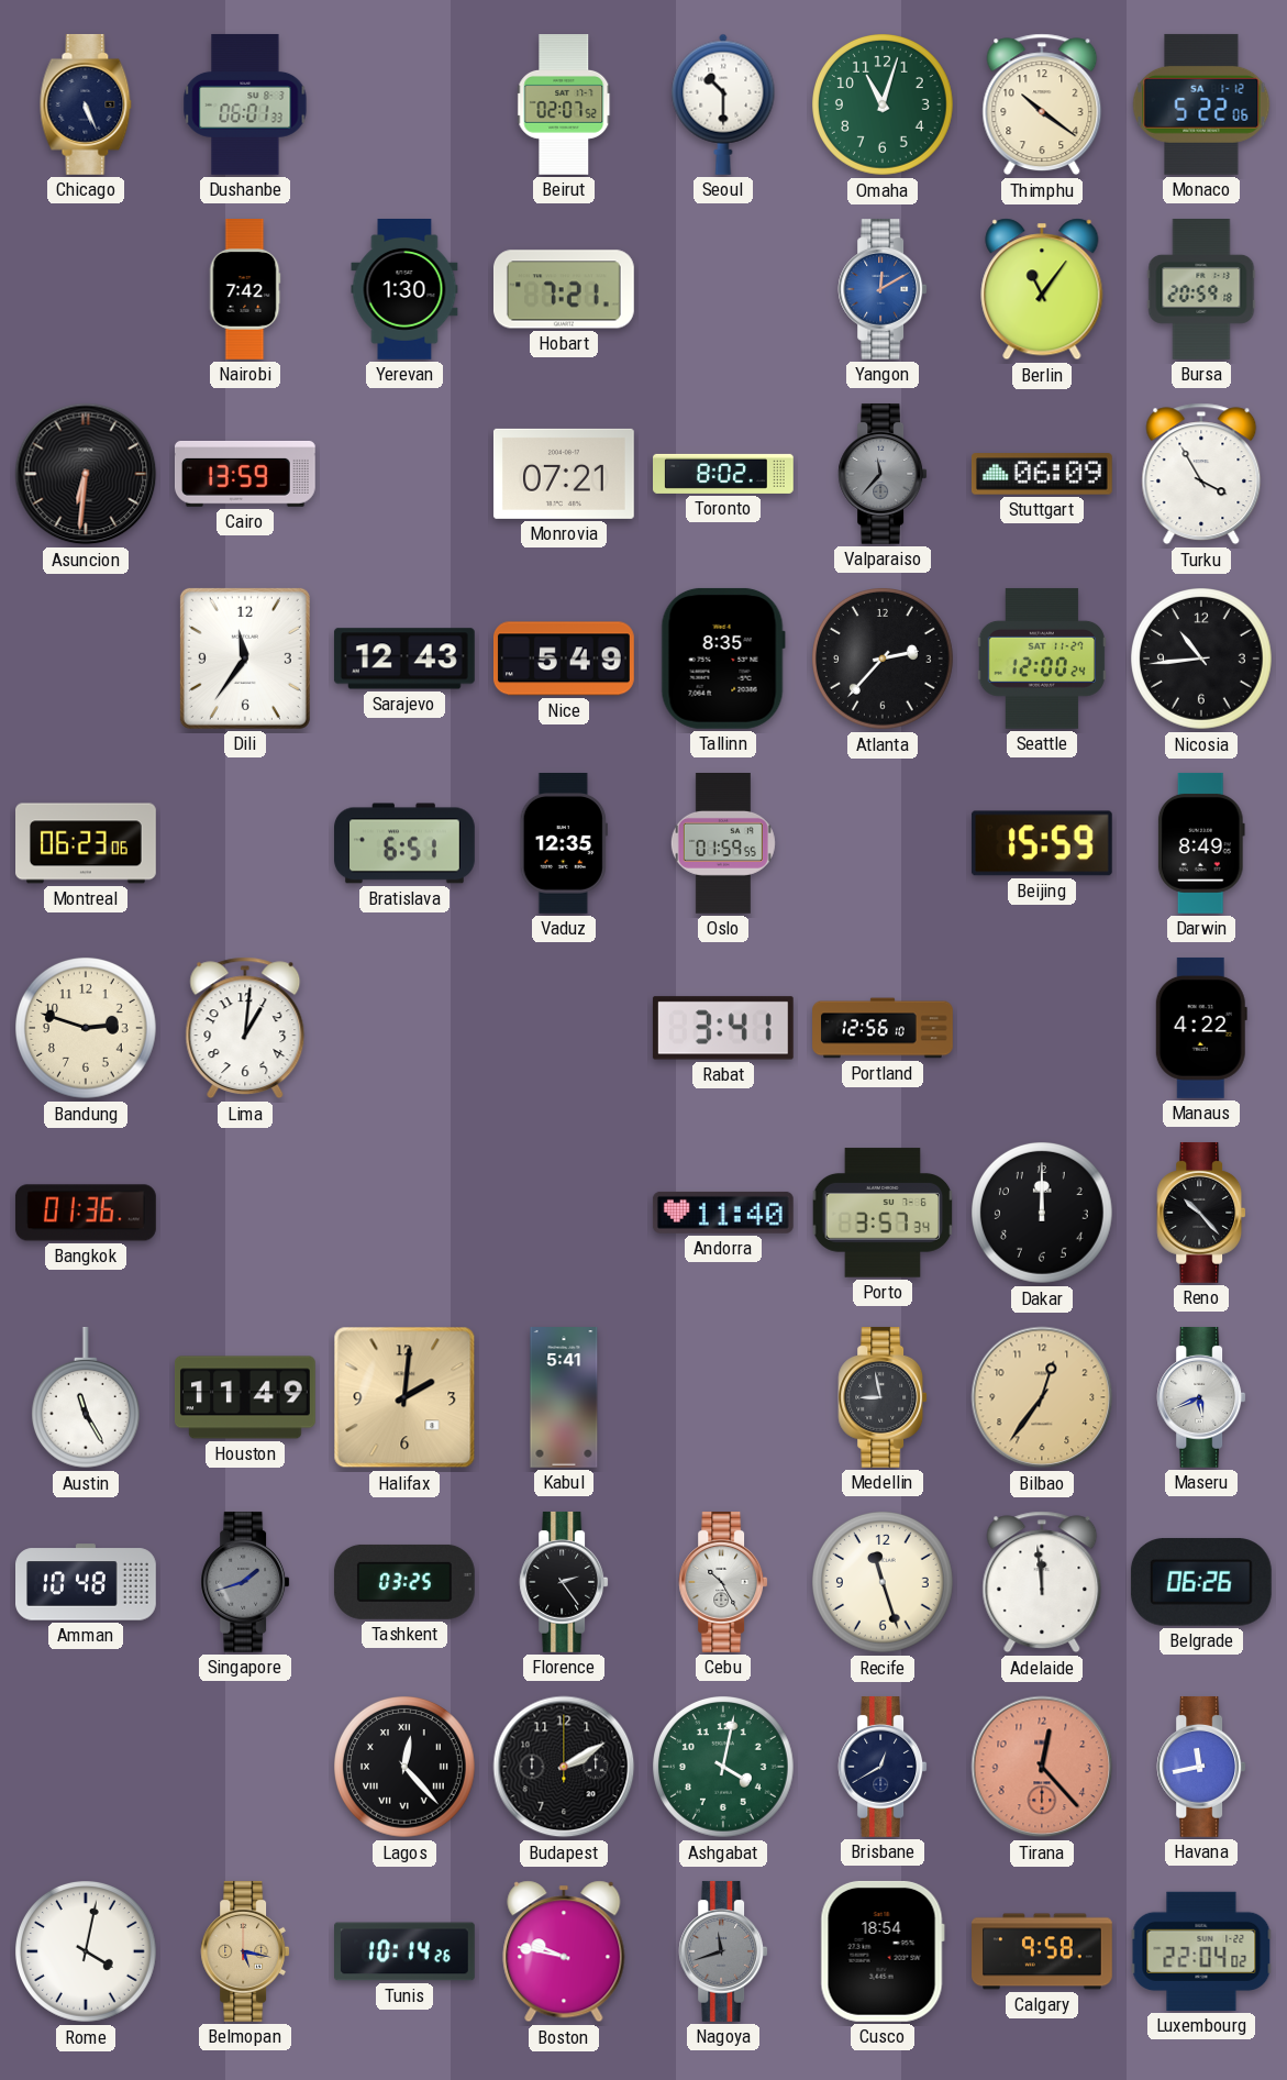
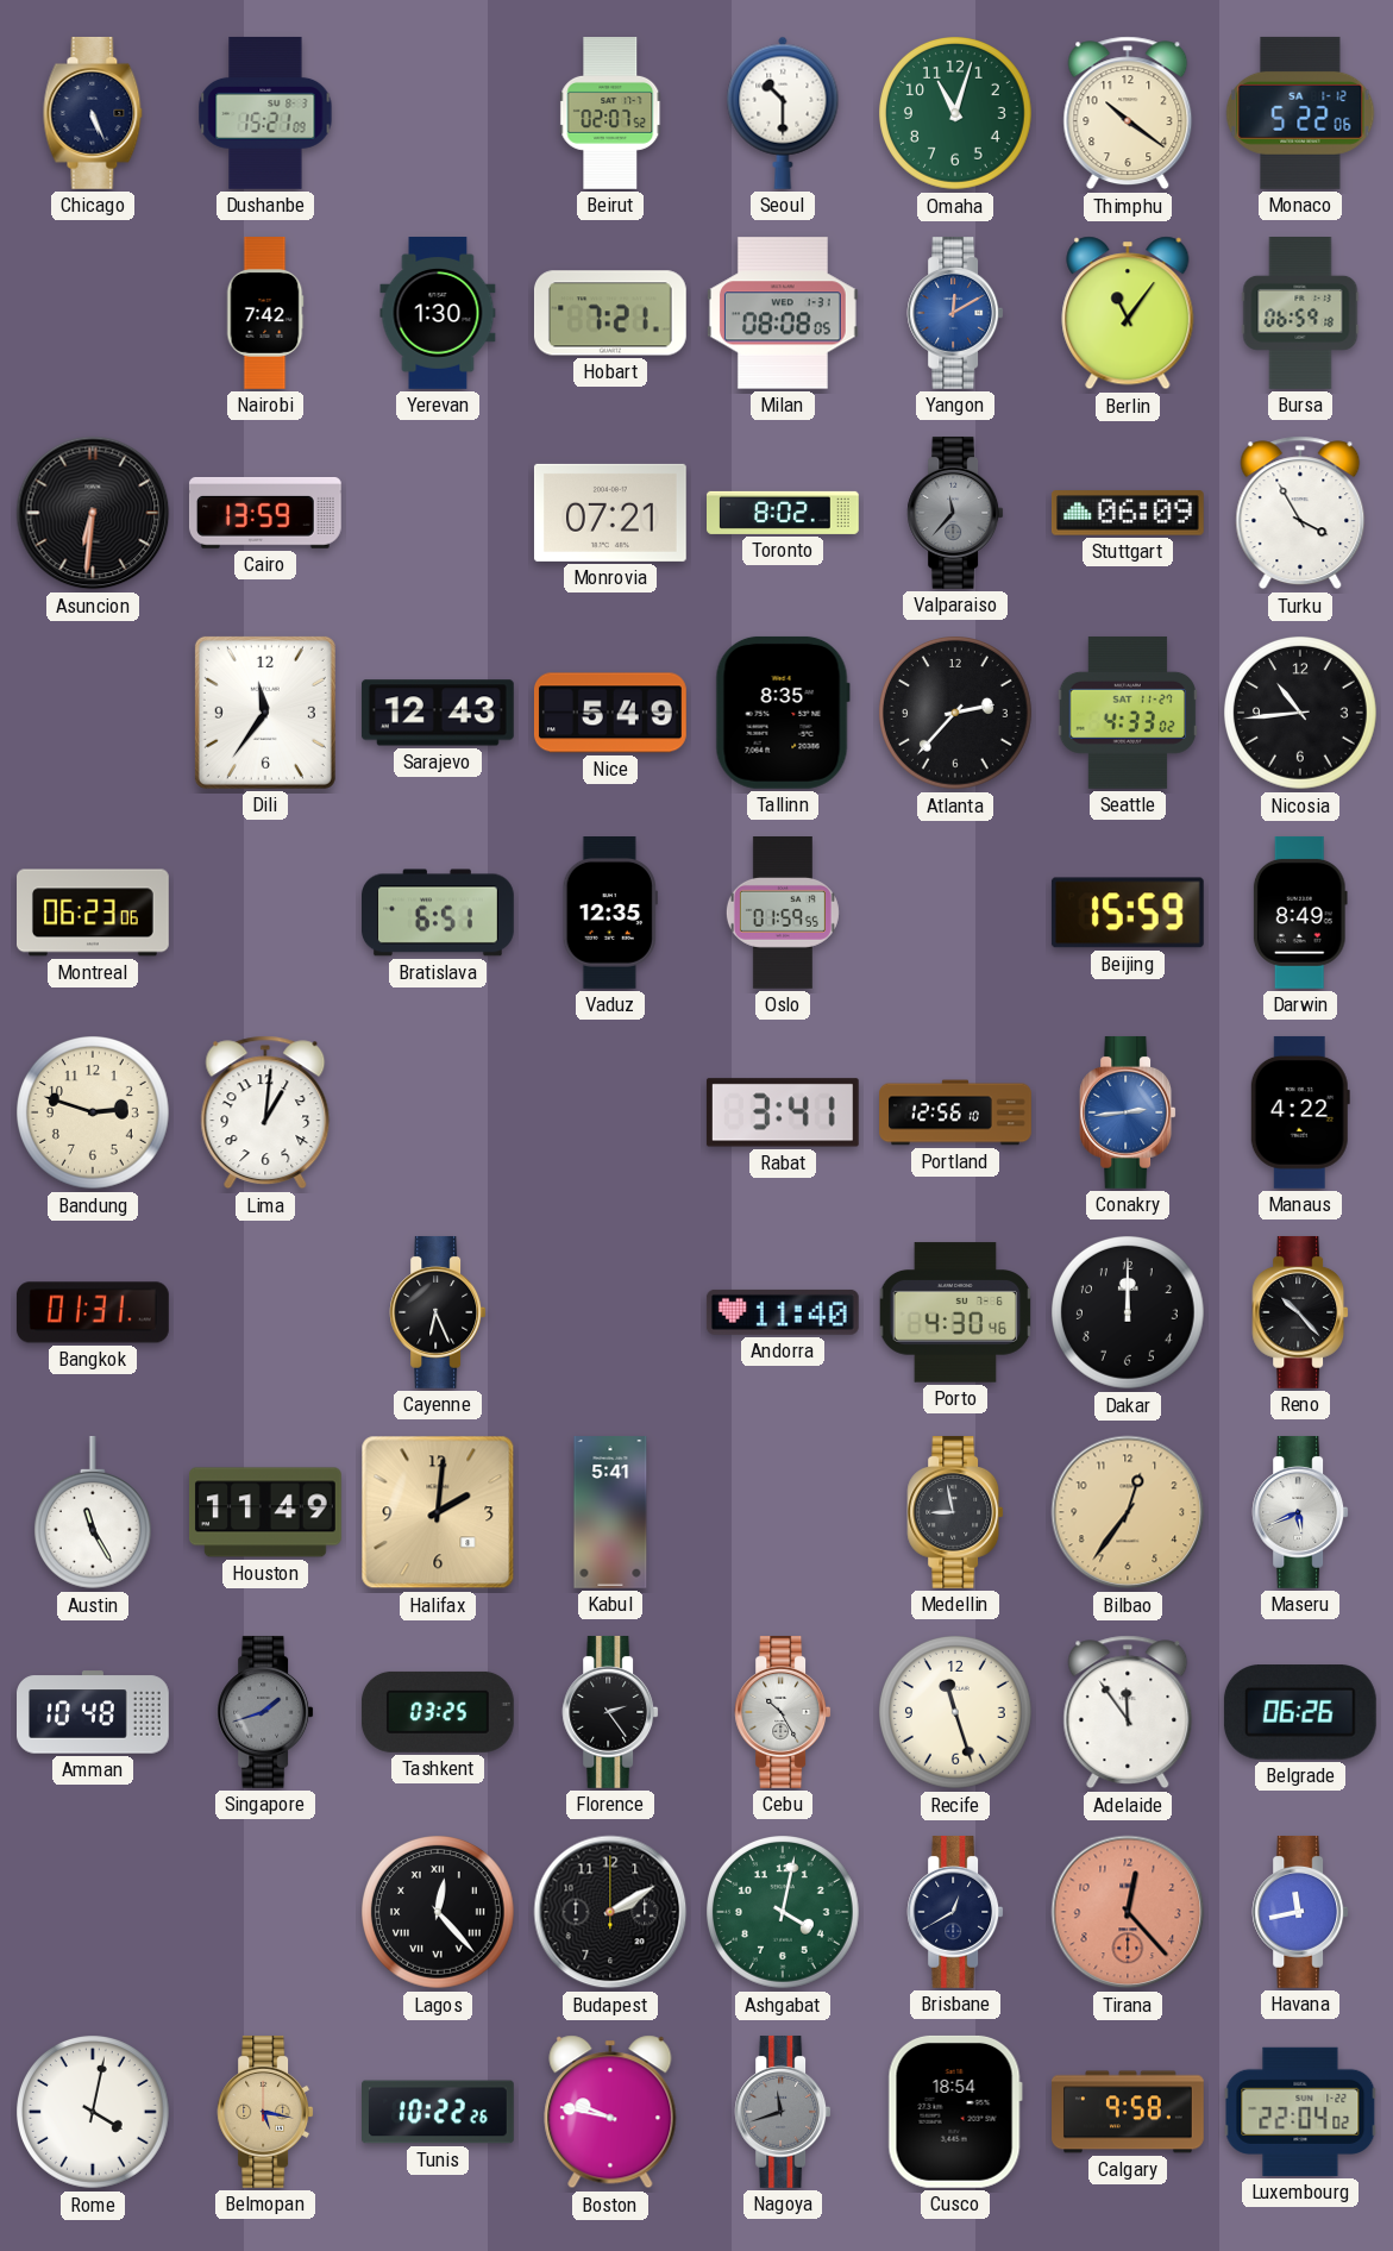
Dushanbe: 06:01 -> 15:21
Milan: none -> 08:08
Bursa: 20:59 -> 06:59
Seattle: 12:00 -> 4:33
Conakry: none -> 2:44
Bangkok: 01:36 -> 01:31
Cayenne: none -> 6:26
Porto: 3:57 -> 4:30
Adelaide: 11:59 -> 11:54
Tunis: 10:14 -> 10:22
